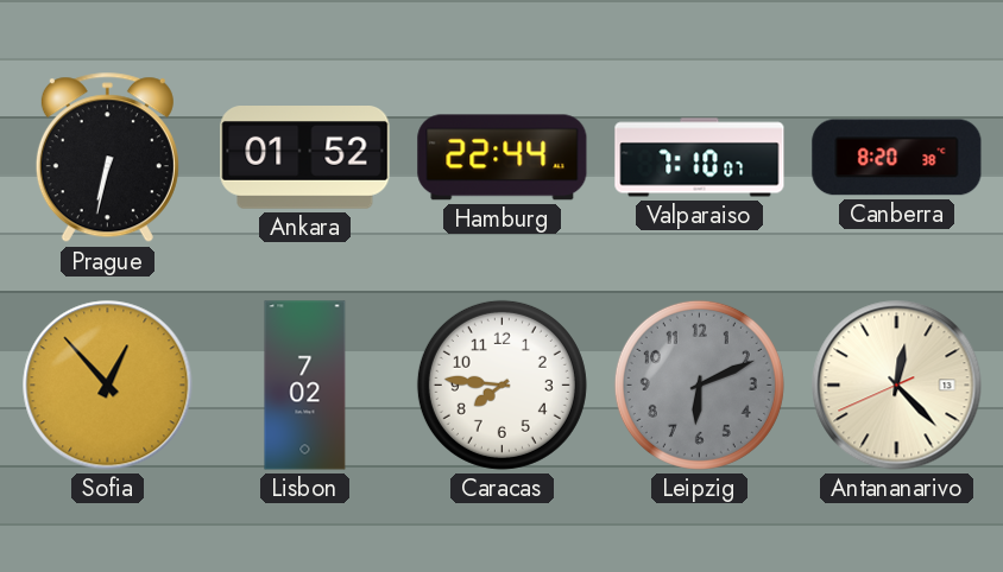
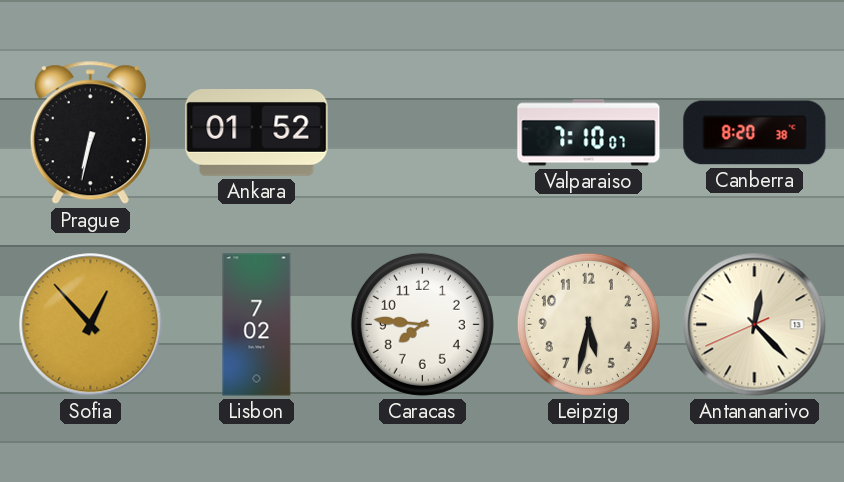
Hamburg: 22:44 -> none
Leipzig: 6:11 -> 5:32
Leipzig dial: grey -> cream
